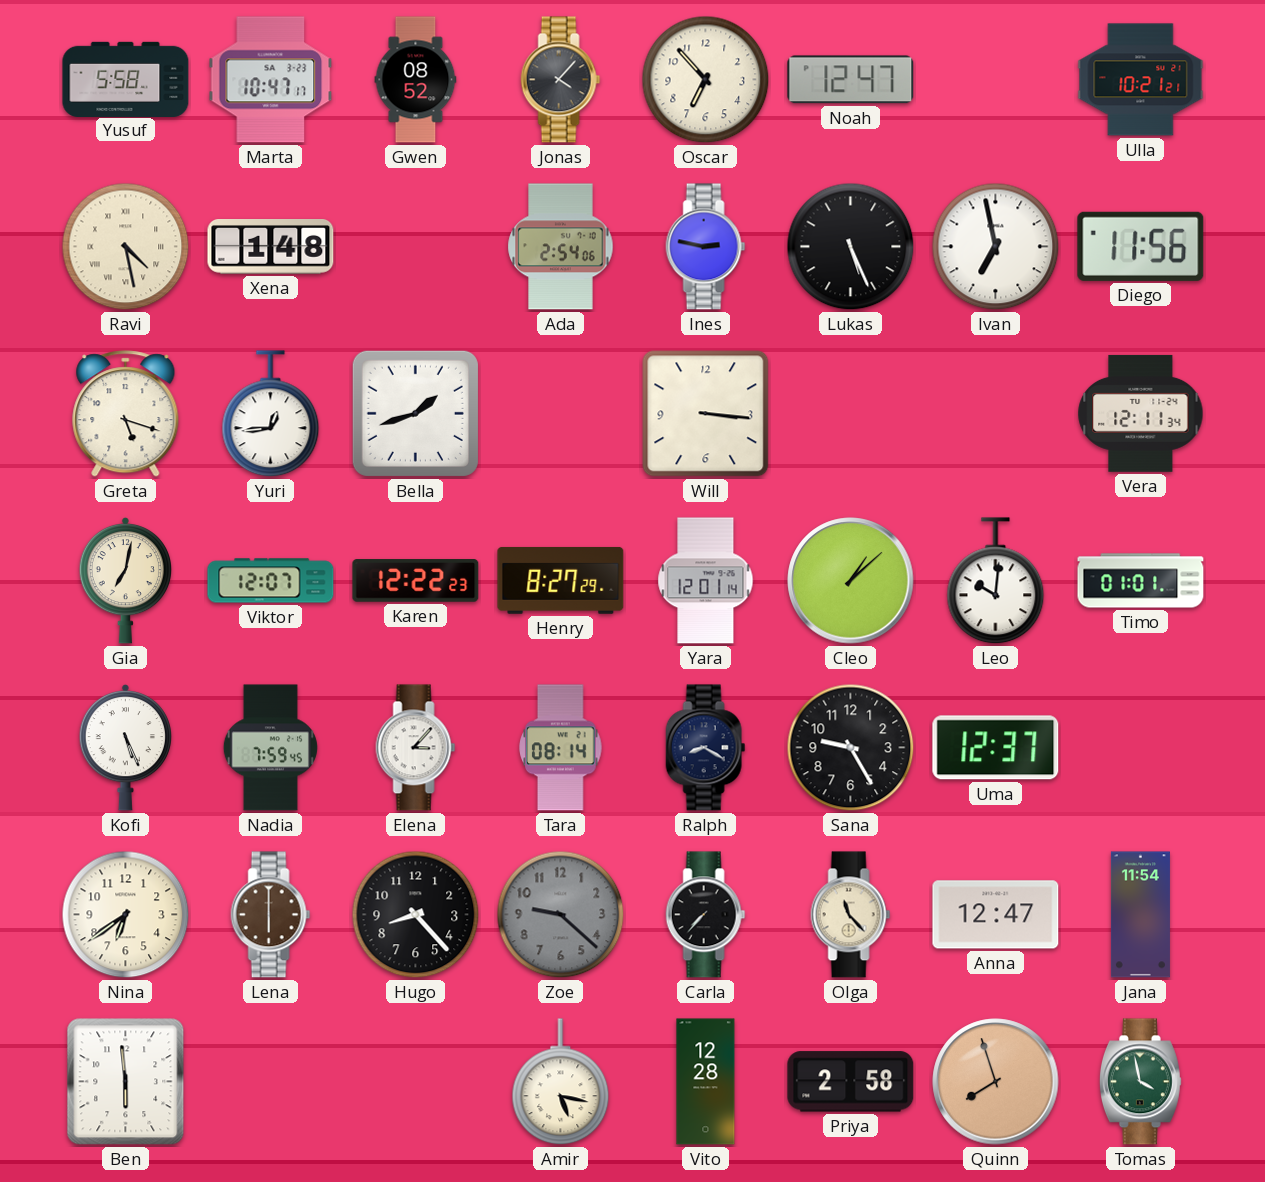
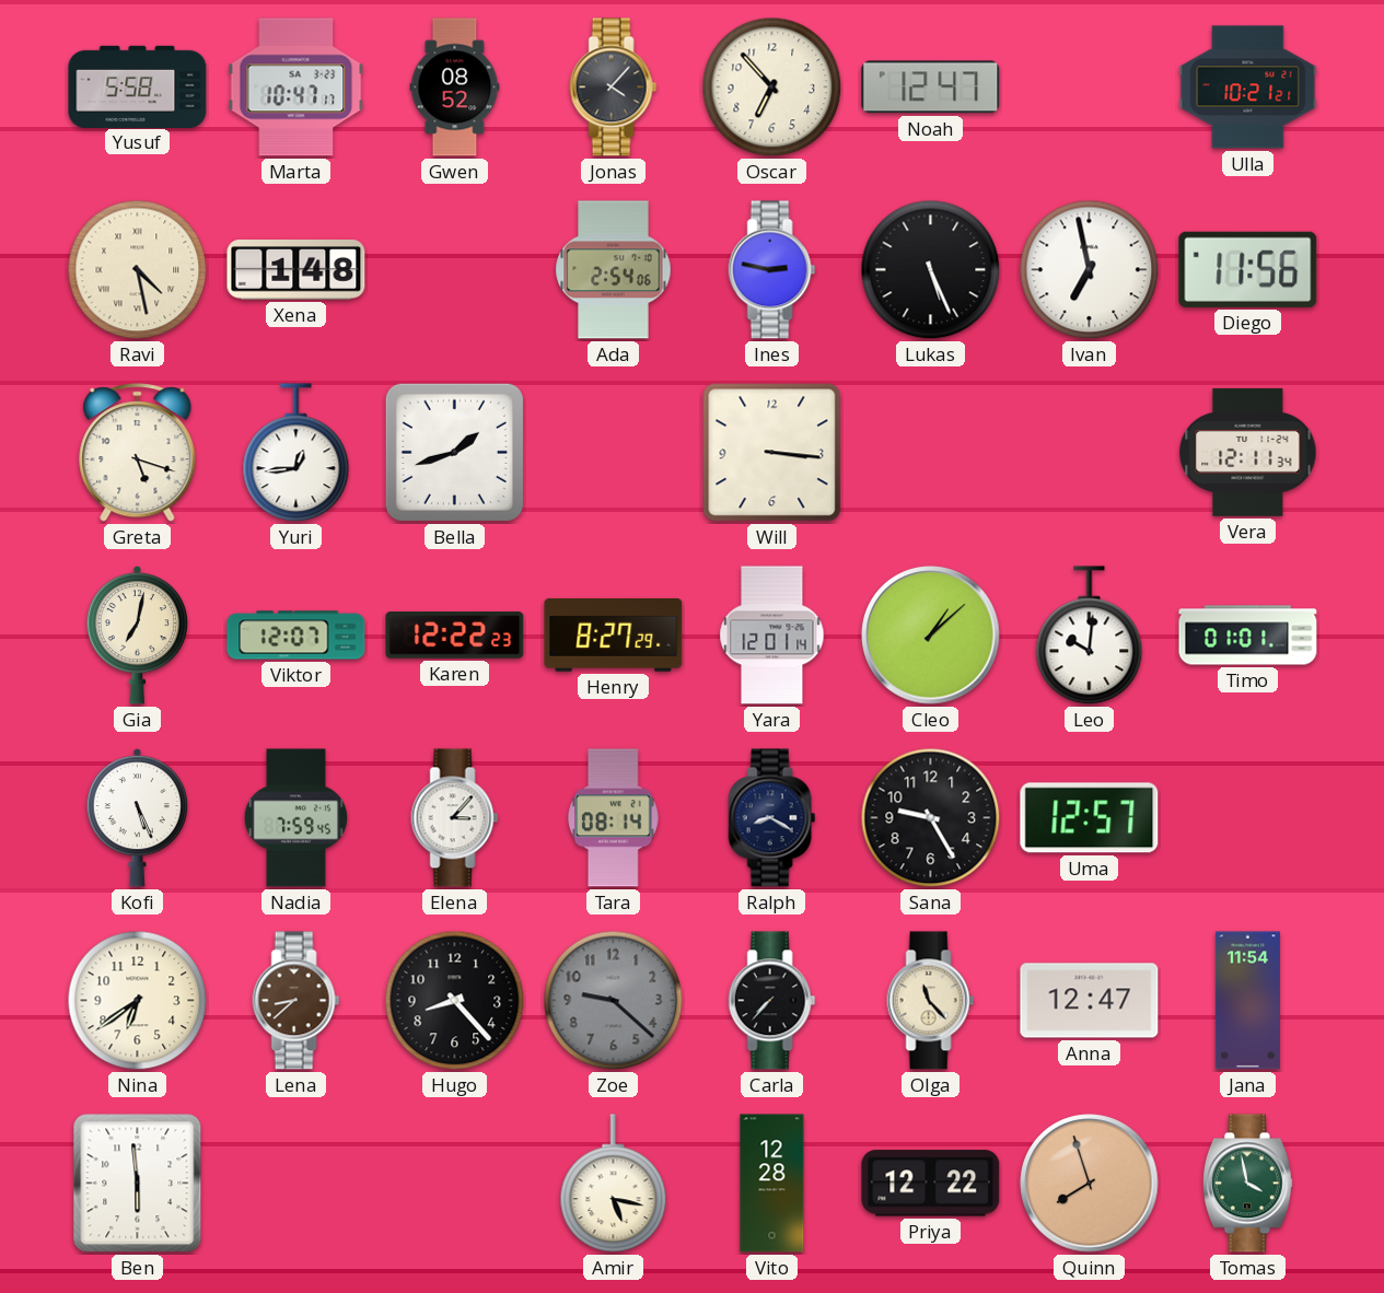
Uma: 12:37 -> 12:57
Lena: 6:00 -> 8:38
Priya: 2:58 -> 12:22
